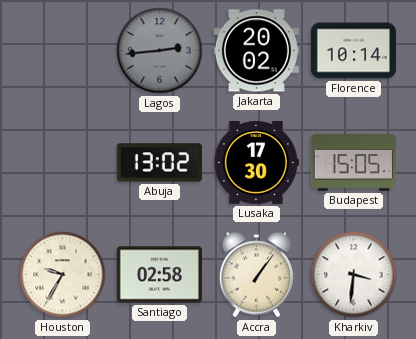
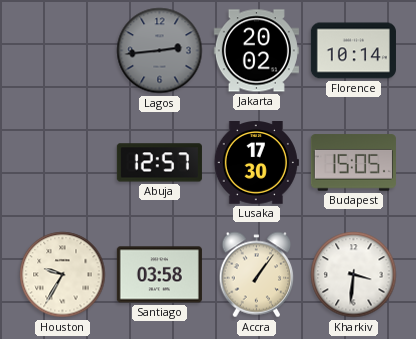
Abuja: 13:02 -> 12:57
Santiago: 02:58 -> 03:58
